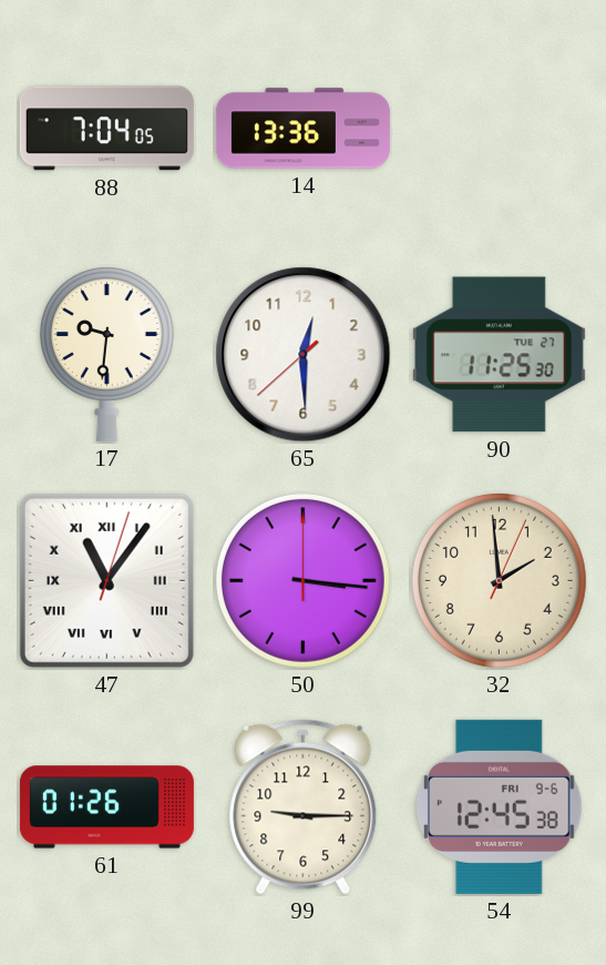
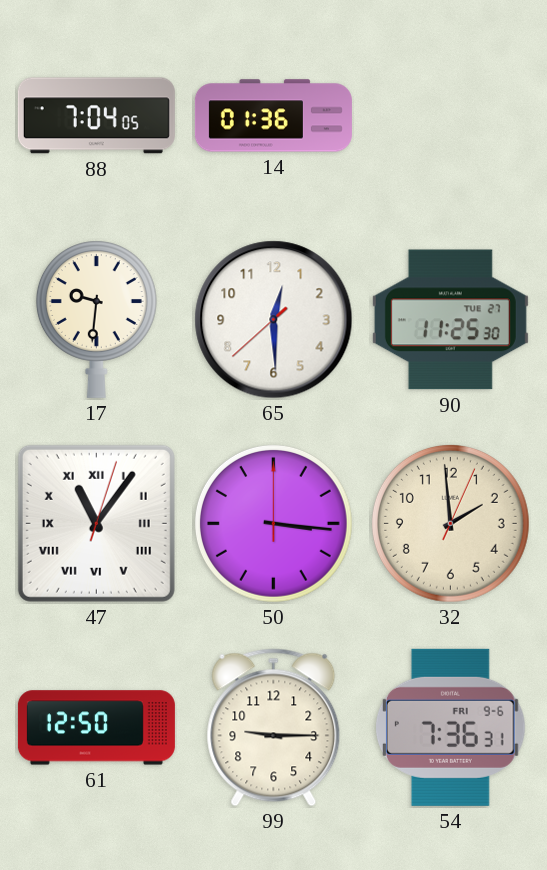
14: 13:36 -> 01:36
61: 01:26 -> 12:50
54: 12:45 -> 7:36
